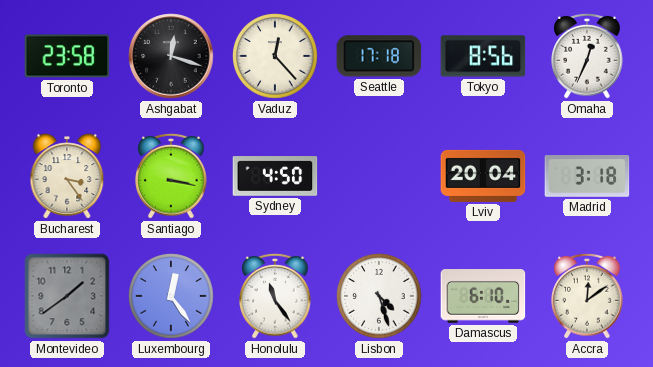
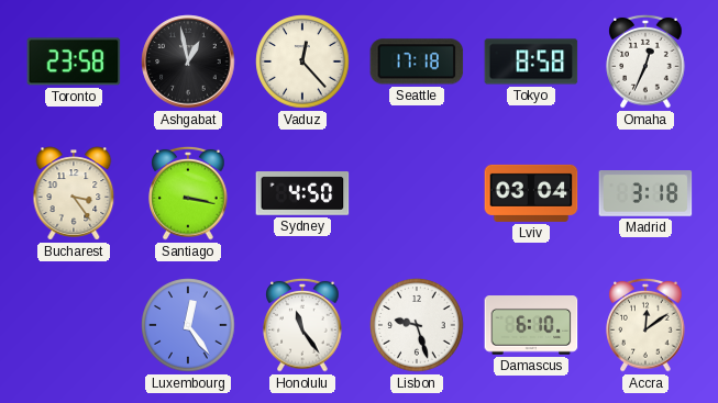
Ashgabat: 12:18 -> 12:58
Tokyo: 8:56 -> 8:58
Lviv: 20:04 -> 03:04
Montevideo: 1:39 -> none
Lisbon: 4:27 -> 9:27
